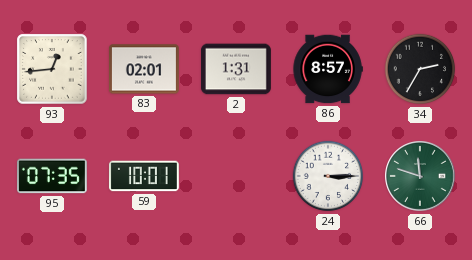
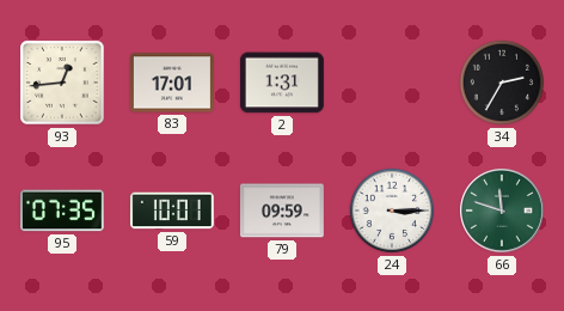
83: 02:01 -> 17:01
86: 8:57 -> none
79: none -> 09:59
